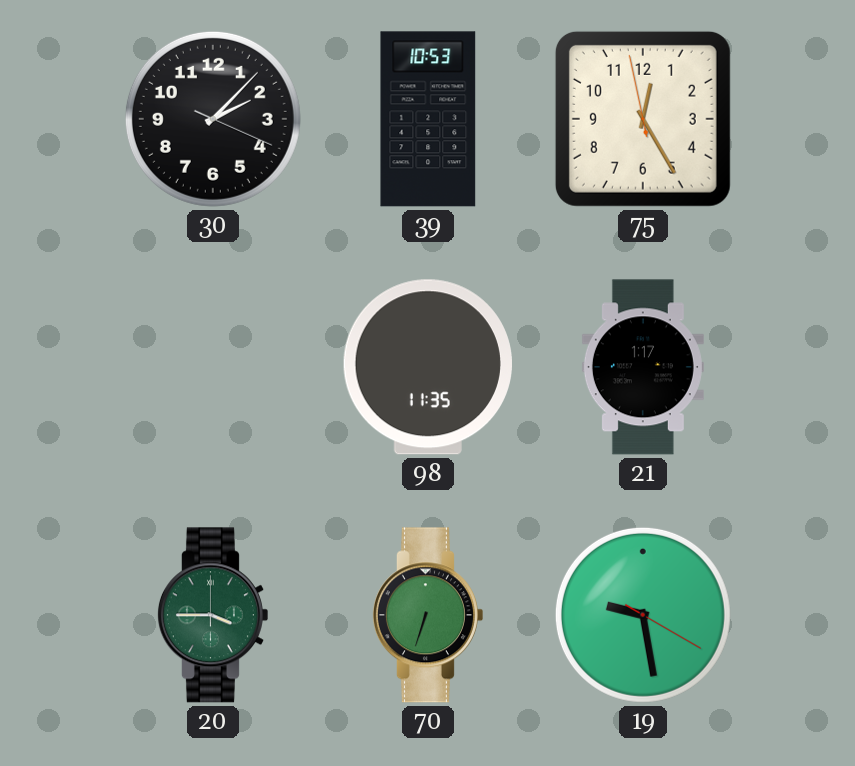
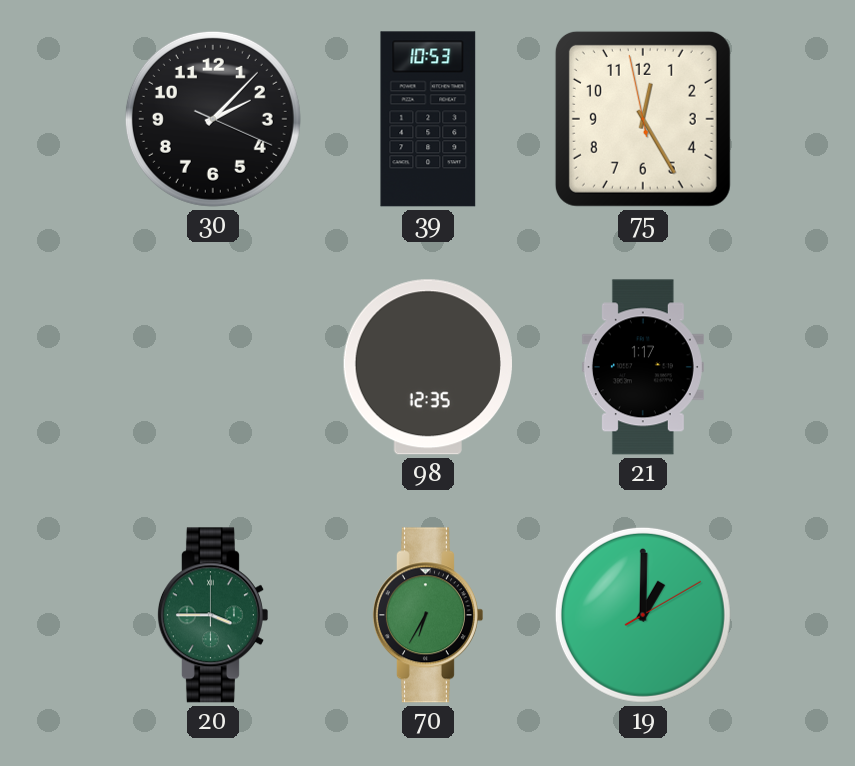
98: 11:35 -> 12:35
70: 6:33 -> 6:35
19: 9:28 -> 1:00
